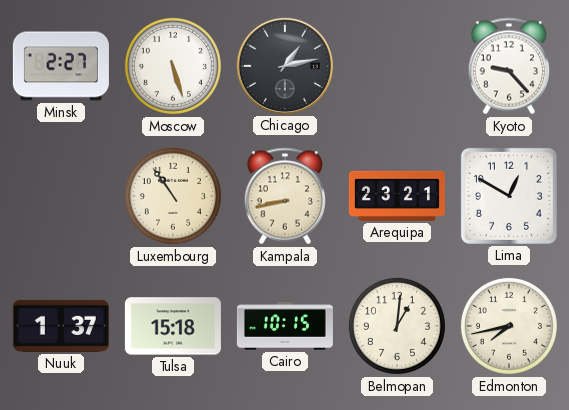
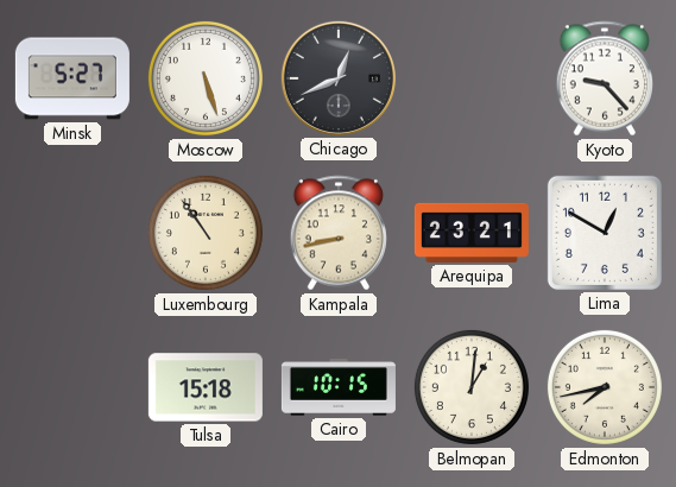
Minsk: 2:27 -> 5:27
Chicago: 1:13 -> 12:41
Nuuk: 1:37 -> none
